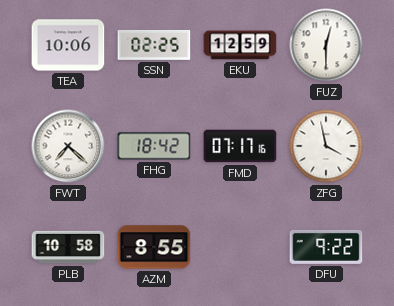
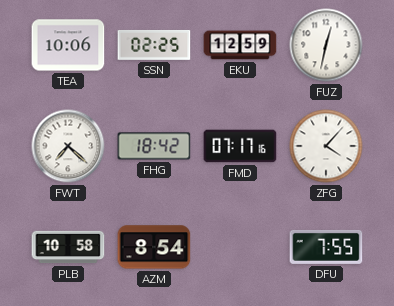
FUZ: 12:30 -> 12:32
ZFG: 3:58 -> 4:07
AZM: 8:55 -> 8:54
DFU: 9:22 -> 7:55
